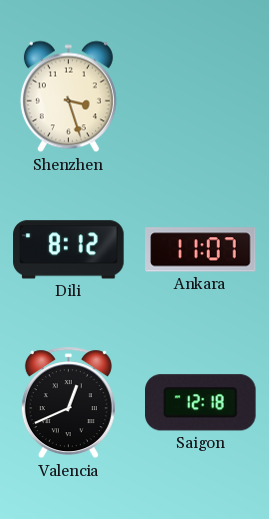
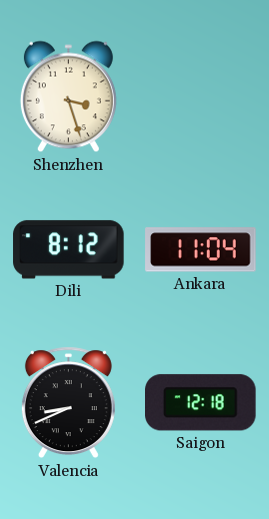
Ankara: 11:07 -> 11:04
Valencia: 12:41 -> 8:41
